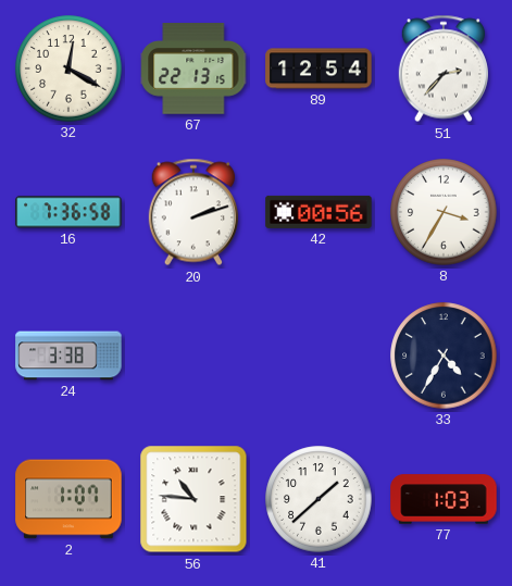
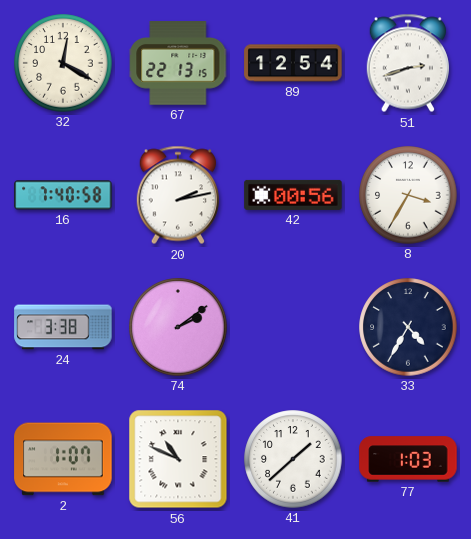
51: 2:37 -> 2:42
16: 7:36 -> 7:40
20: 2:12 -> 2:13
74: none -> 2:09
56: 10:46 -> 10:49
